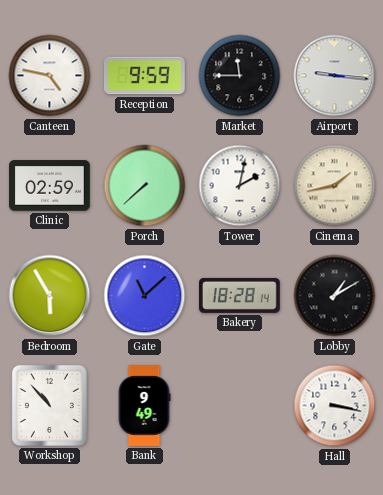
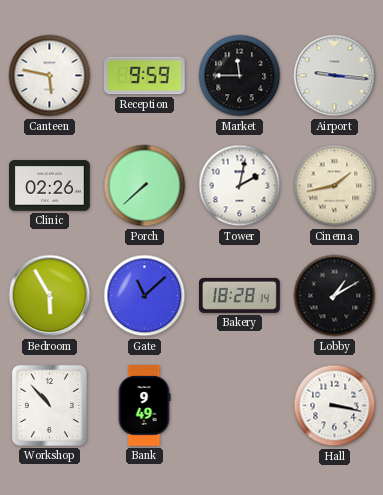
Canteen: 4:47 -> 5:47
Clinic: 02:59 -> 02:26
